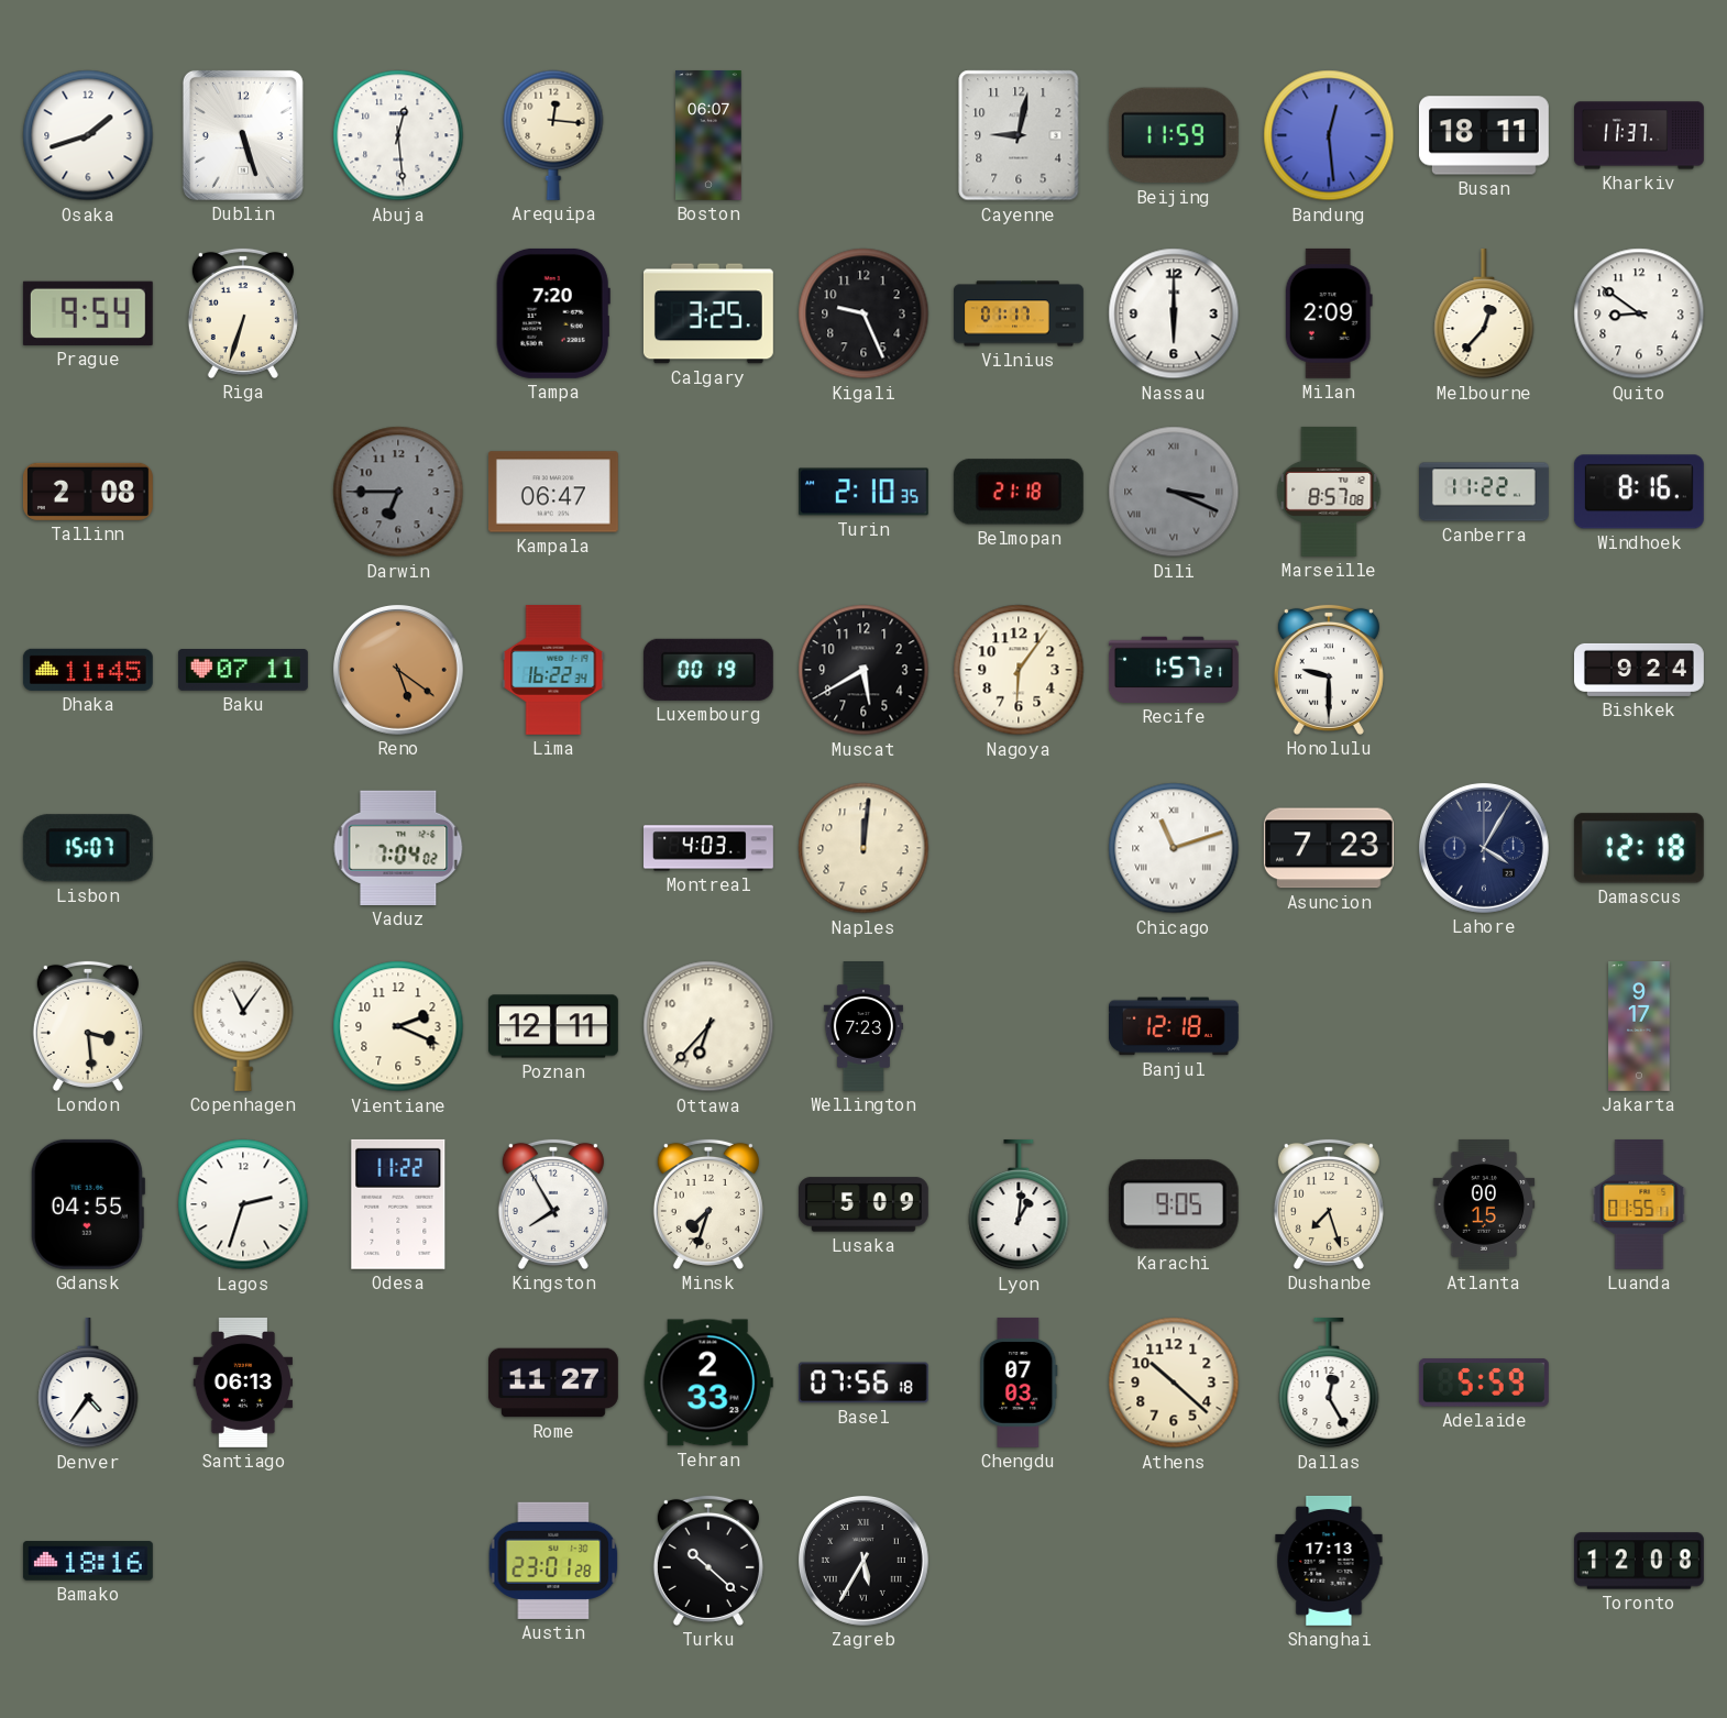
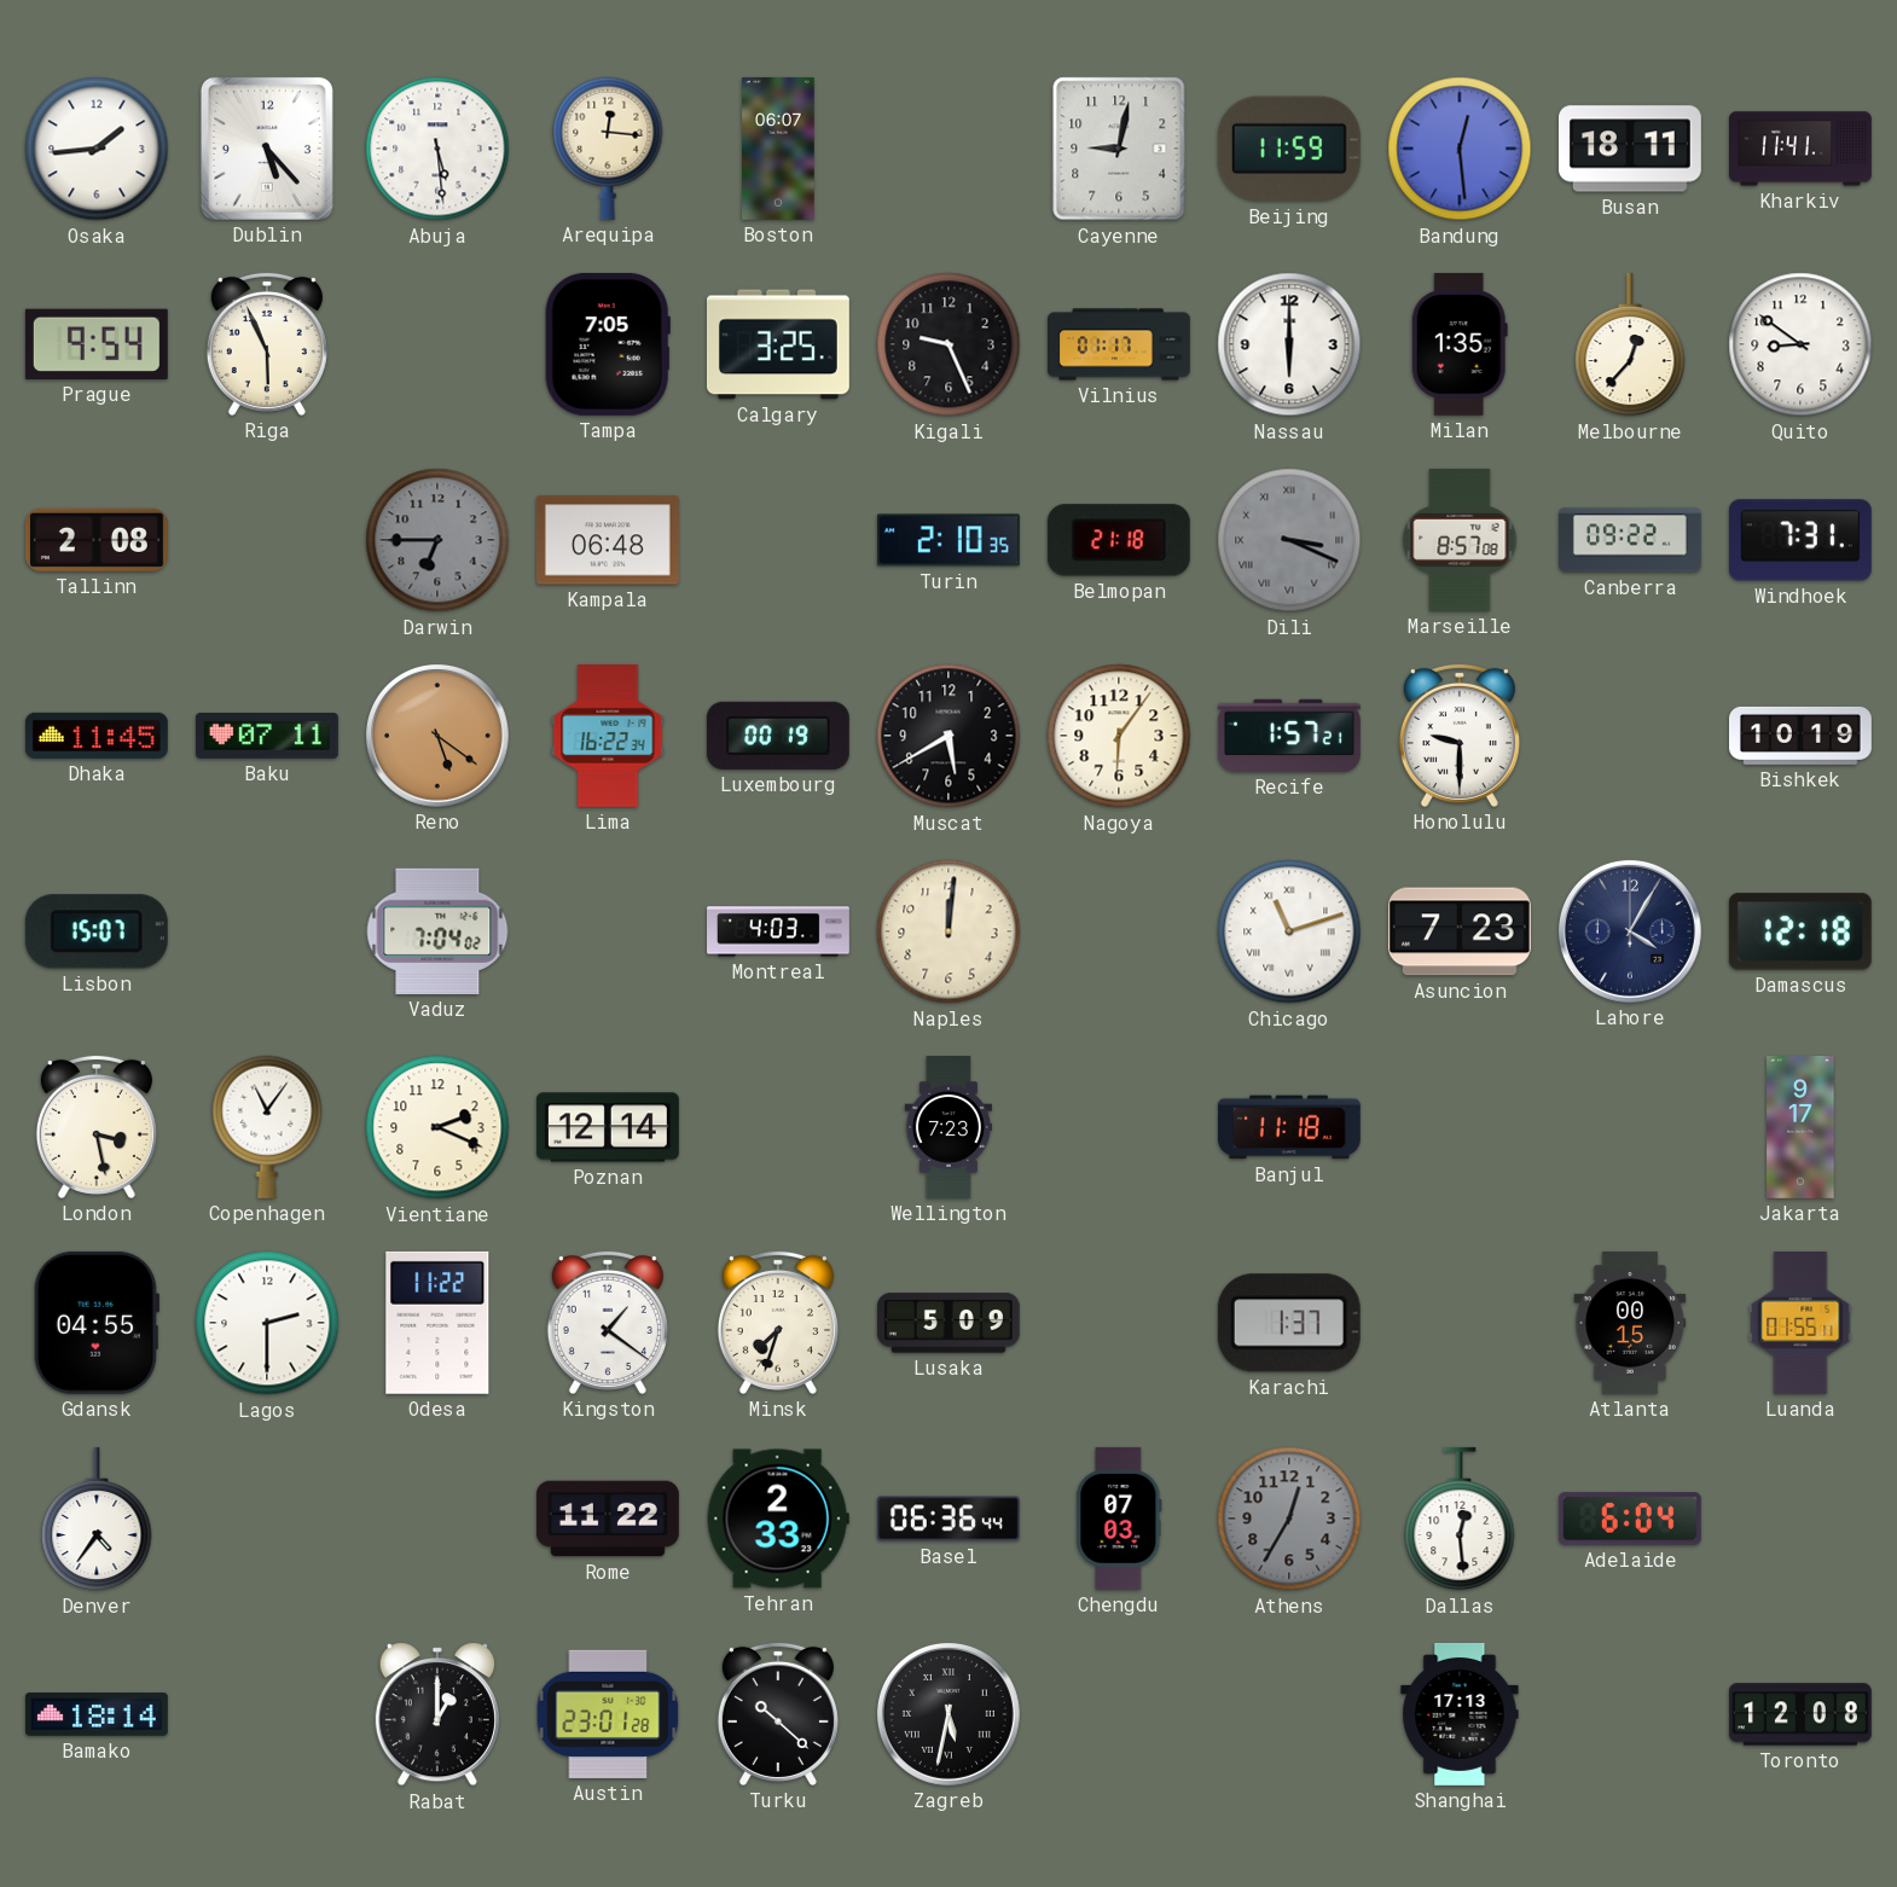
Osaka: 1:42 -> 1:44
Dublin: 5:27 -> 5:23
Abuja: 12:29 -> 5:29
Kharkiv: 11:37 -> 11:41
Riga: 6:33 -> 5:56
Tampa: 7:20 -> 7:05
Milan: 2:09 -> 1:35
Kampala: 06:47 -> 06:48
Canberra: 11:22 -> 09:22
Windhoek: 8:16 -> 7:31
Bishkek: 9:24 -> 10:19
London: 3:29 -> 3:28
Poznan: 12:11 -> 12:14
Ottawa: 6:37 -> none
Banjul: 12:18 -> 11:18
Lagos: 2:33 -> 2:30
Kingston: 7:55 -> 1:21
Lyon: 1:01 -> none
Karachi: 9:05 -> 1:37
Dushanbe: 7:27 -> none
Santiago: 06:13 -> none
Rome: 11:27 -> 11:22
Basel: 07:56 -> 06:36
Athens: 10:22 -> 12:35
Athens dial: cream -> grey
Dallas: 12:25 -> 12:29
Adelaide: 5:59 -> 6:04
Bamako: 18:16 -> 18:14
Rabat: none -> 1:00
Zagreb: 5:35 -> 5:32
